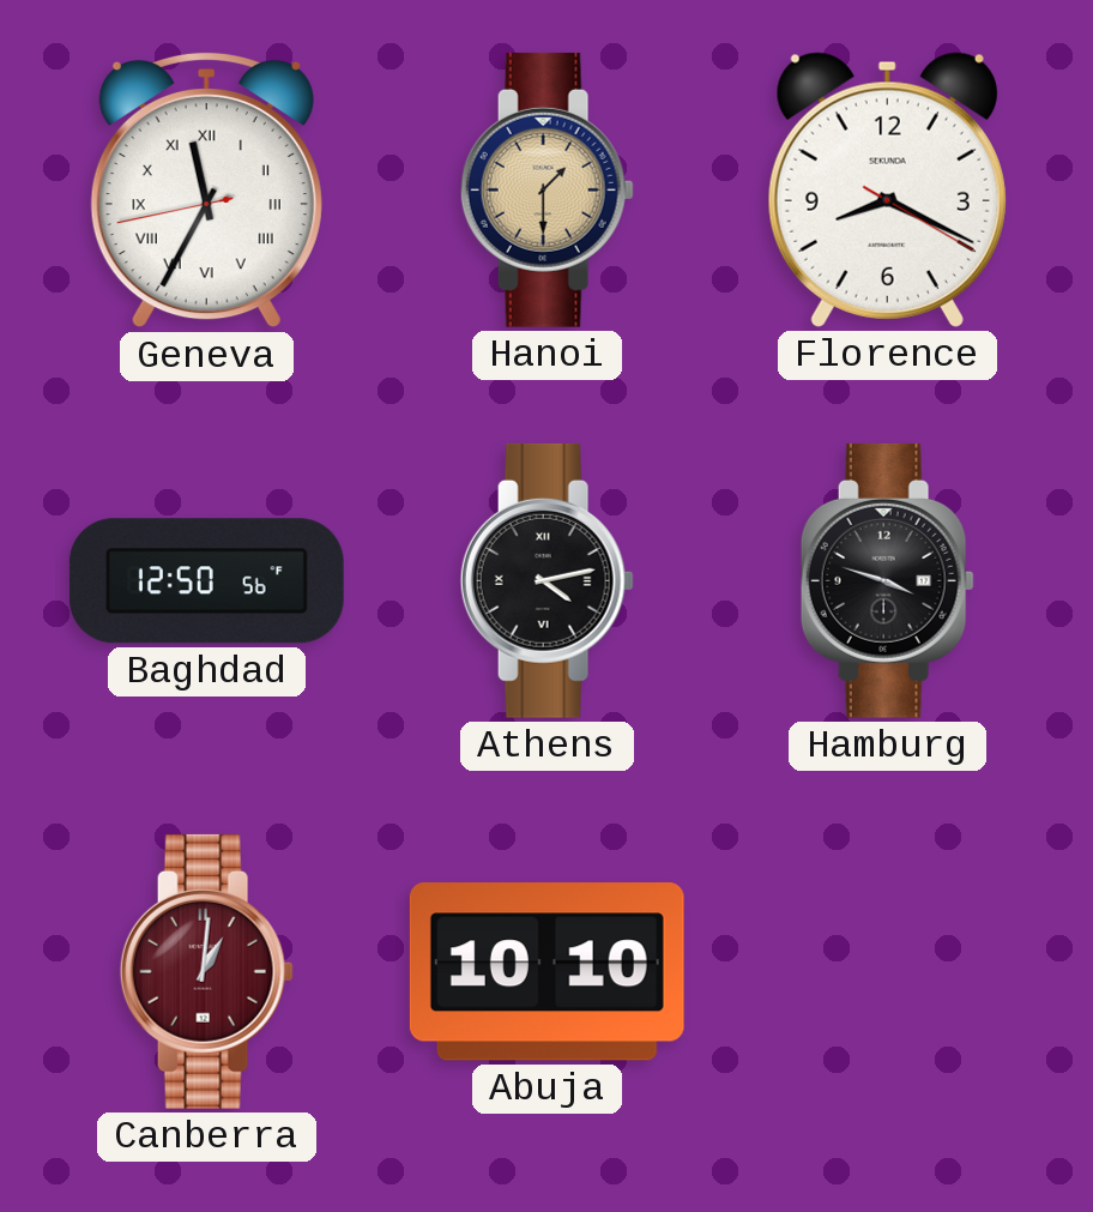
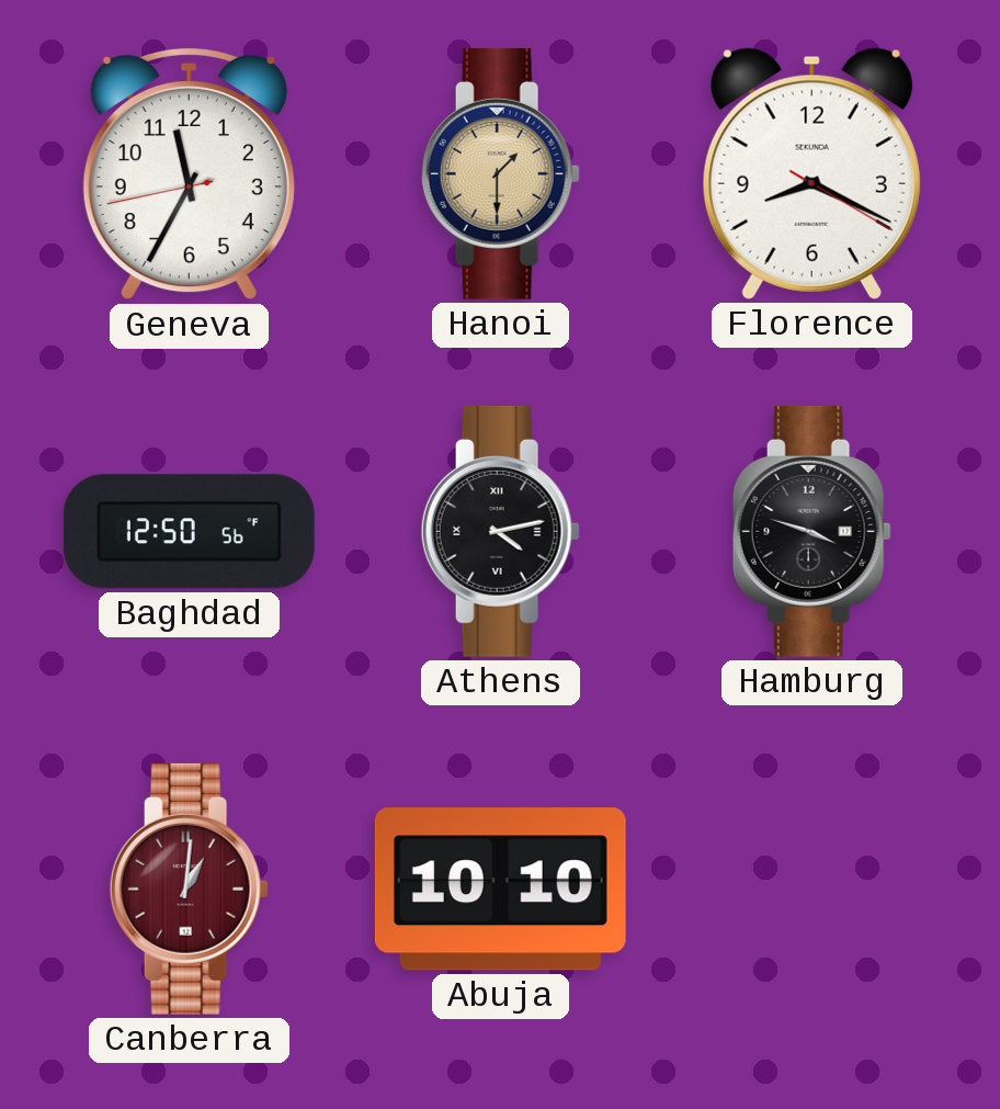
Geneva numerals: Roman -> Arabic
